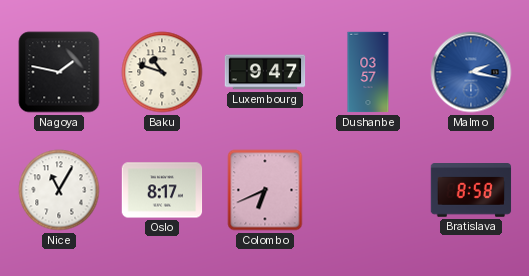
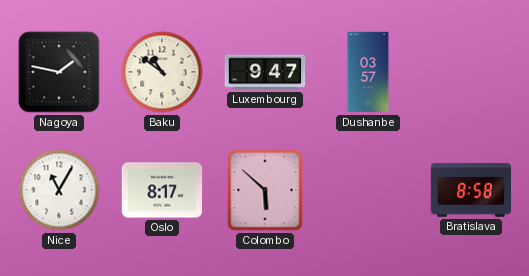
Baku: 10:48 -> 10:51
Malmo: 2:17 -> none
Colombo: 6:41 -> 5:52
